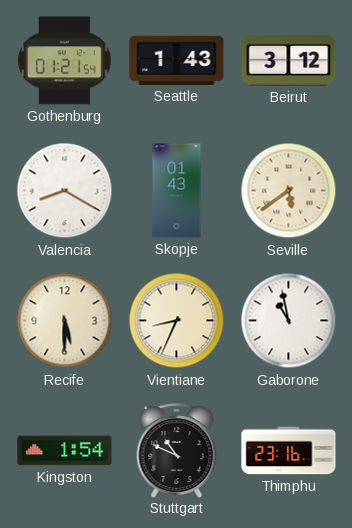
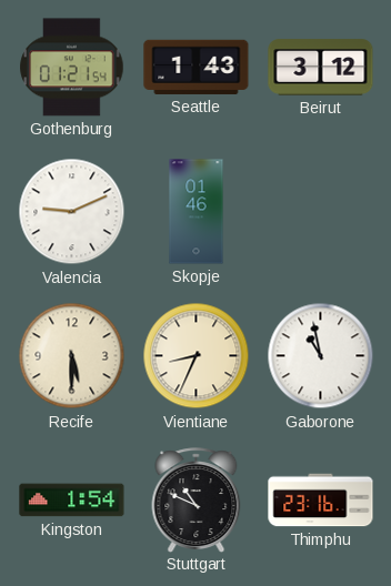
Valencia: 8:20 -> 9:11
Skopje: 01:43 -> 01:46
Seville: 5:39 -> none
